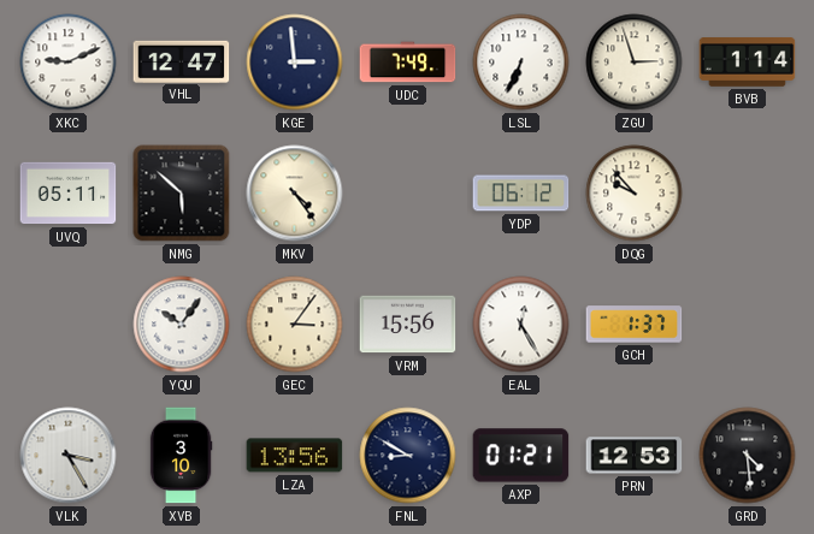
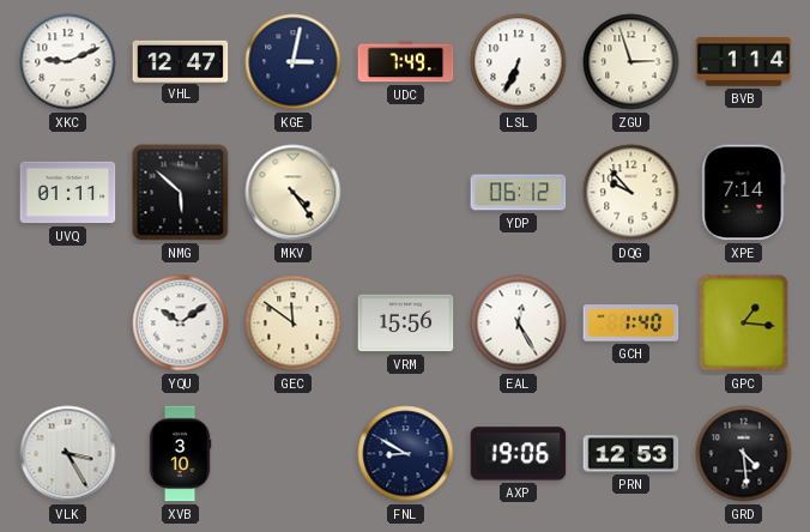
KGE: 2:59 -> 3:02
UVQ: 05:11 -> 01:11
XPE: none -> 7:14
YQU: 10:06 -> 10:09
GEC: 3:06 -> 11:51
GCH: 1:37 -> 1:40
GPC: none -> 1:16
LZA: 13:56 -> none
AXP: 01:21 -> 19:06
